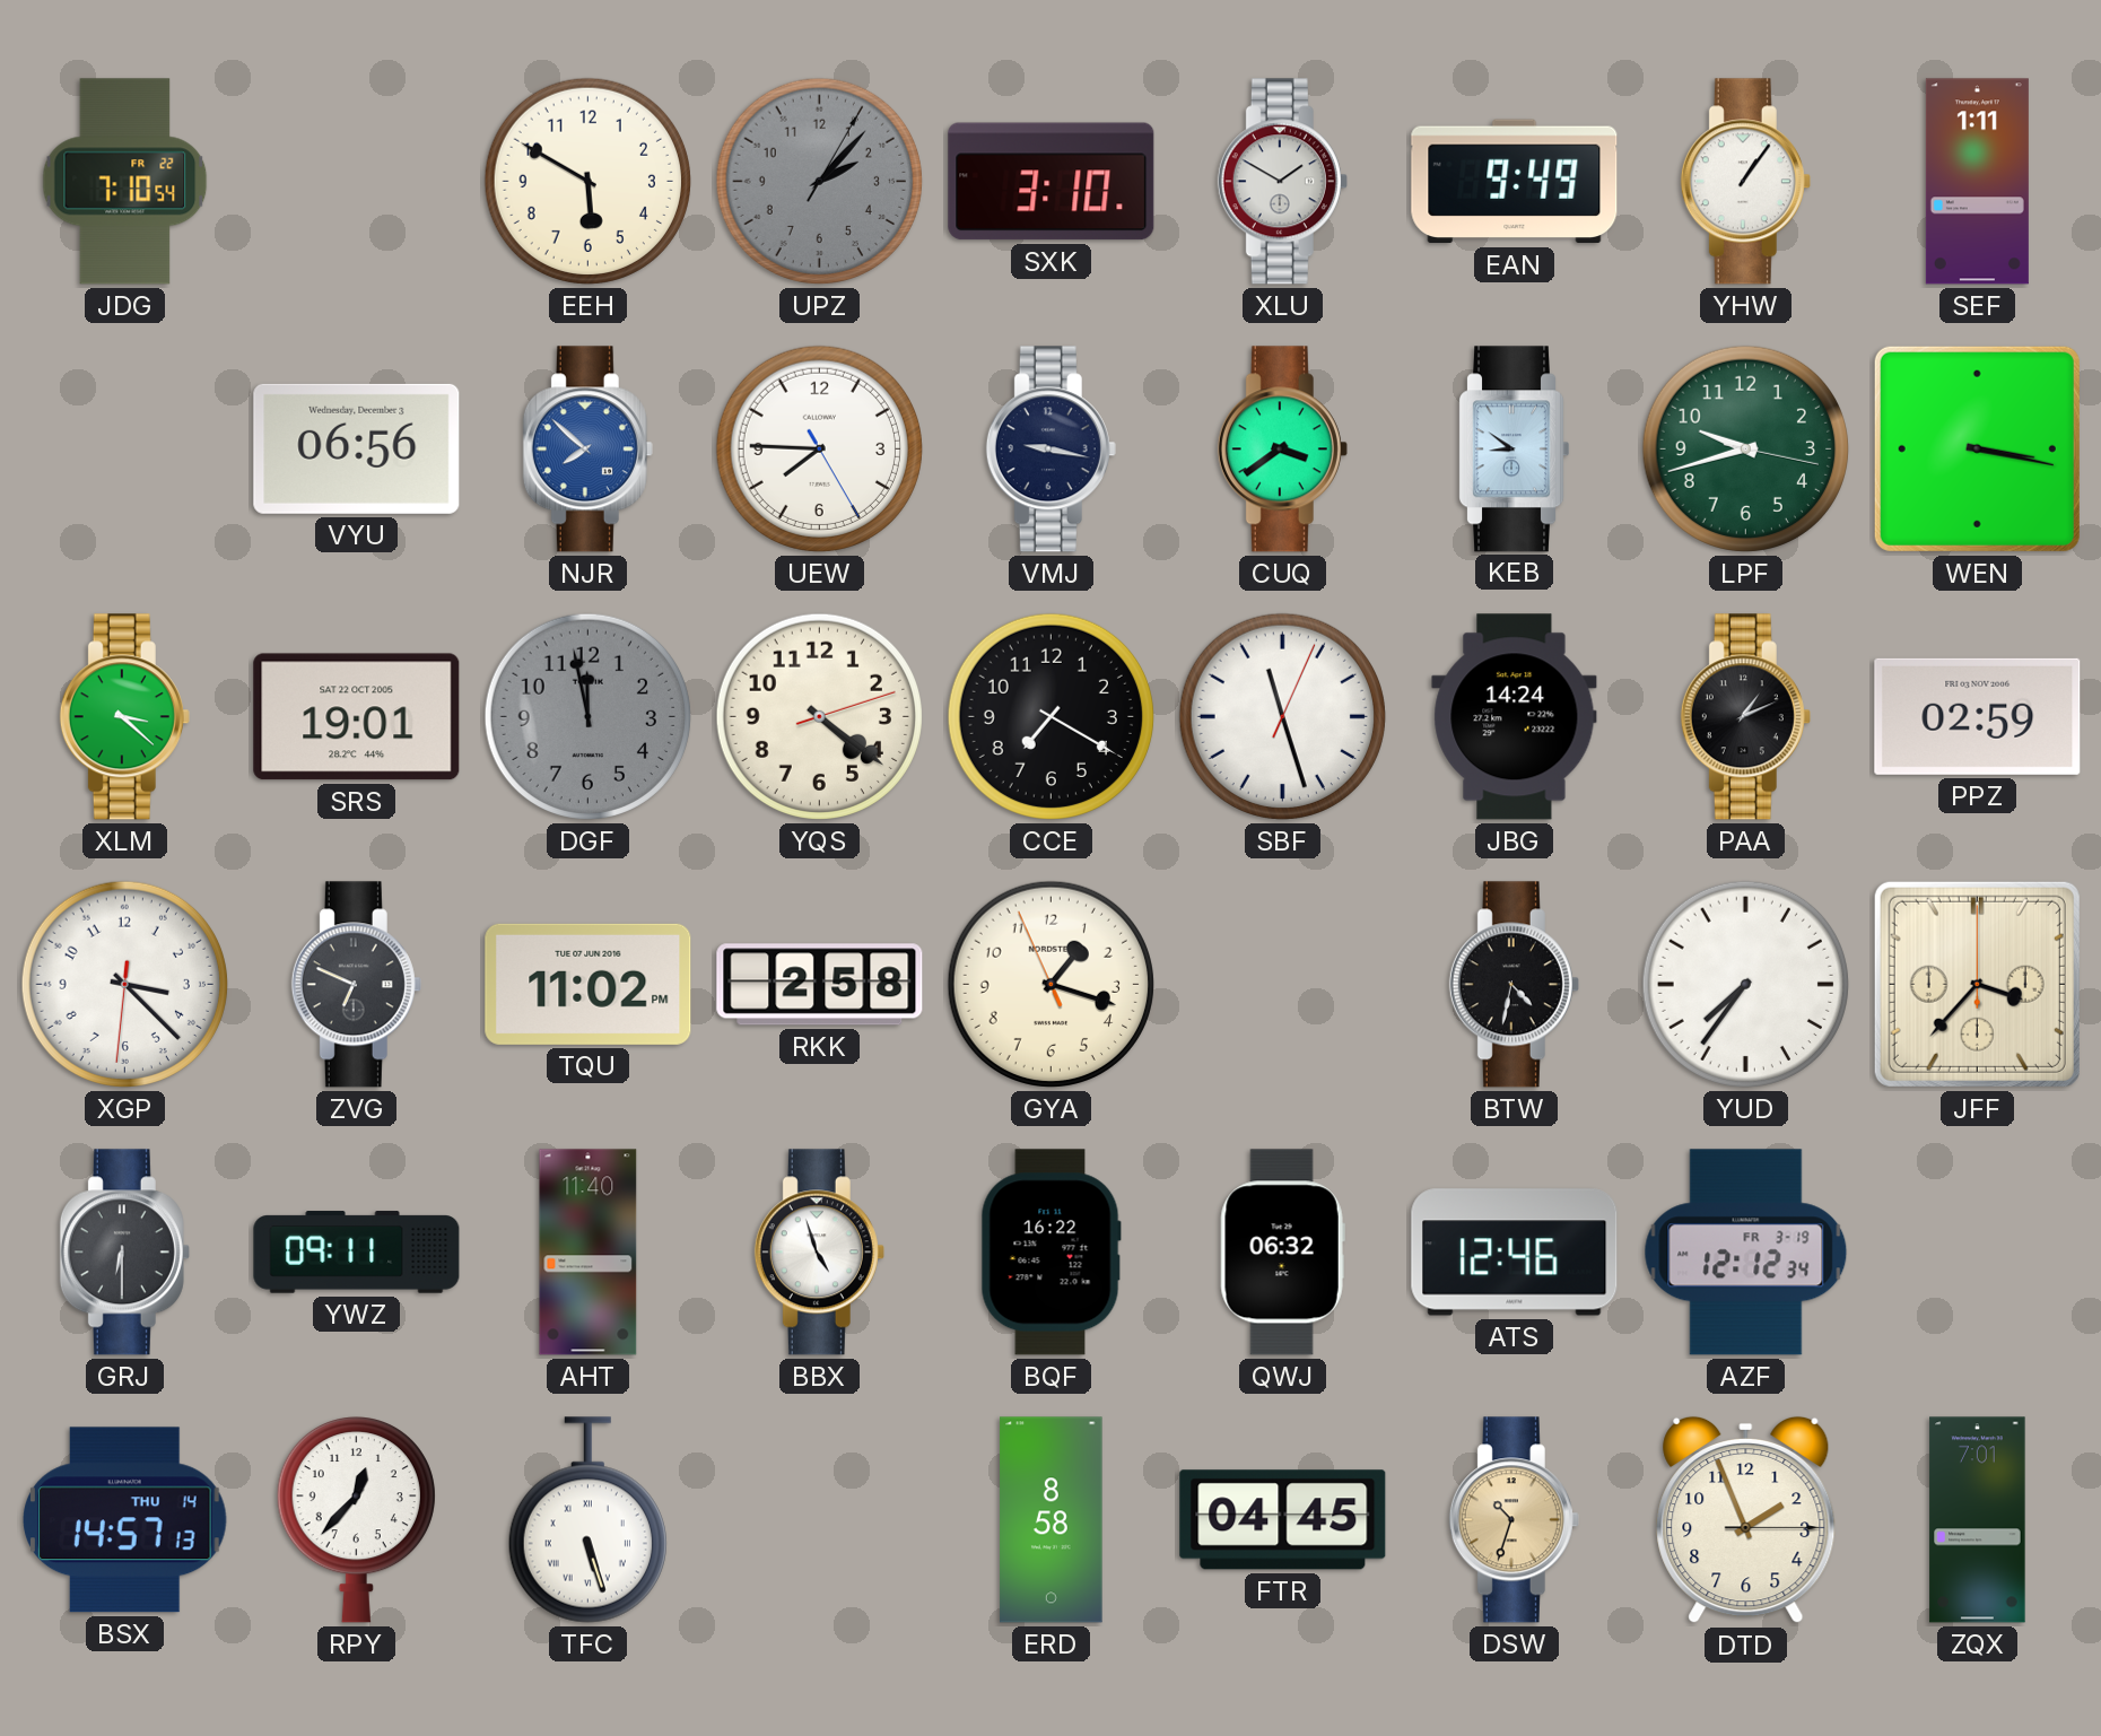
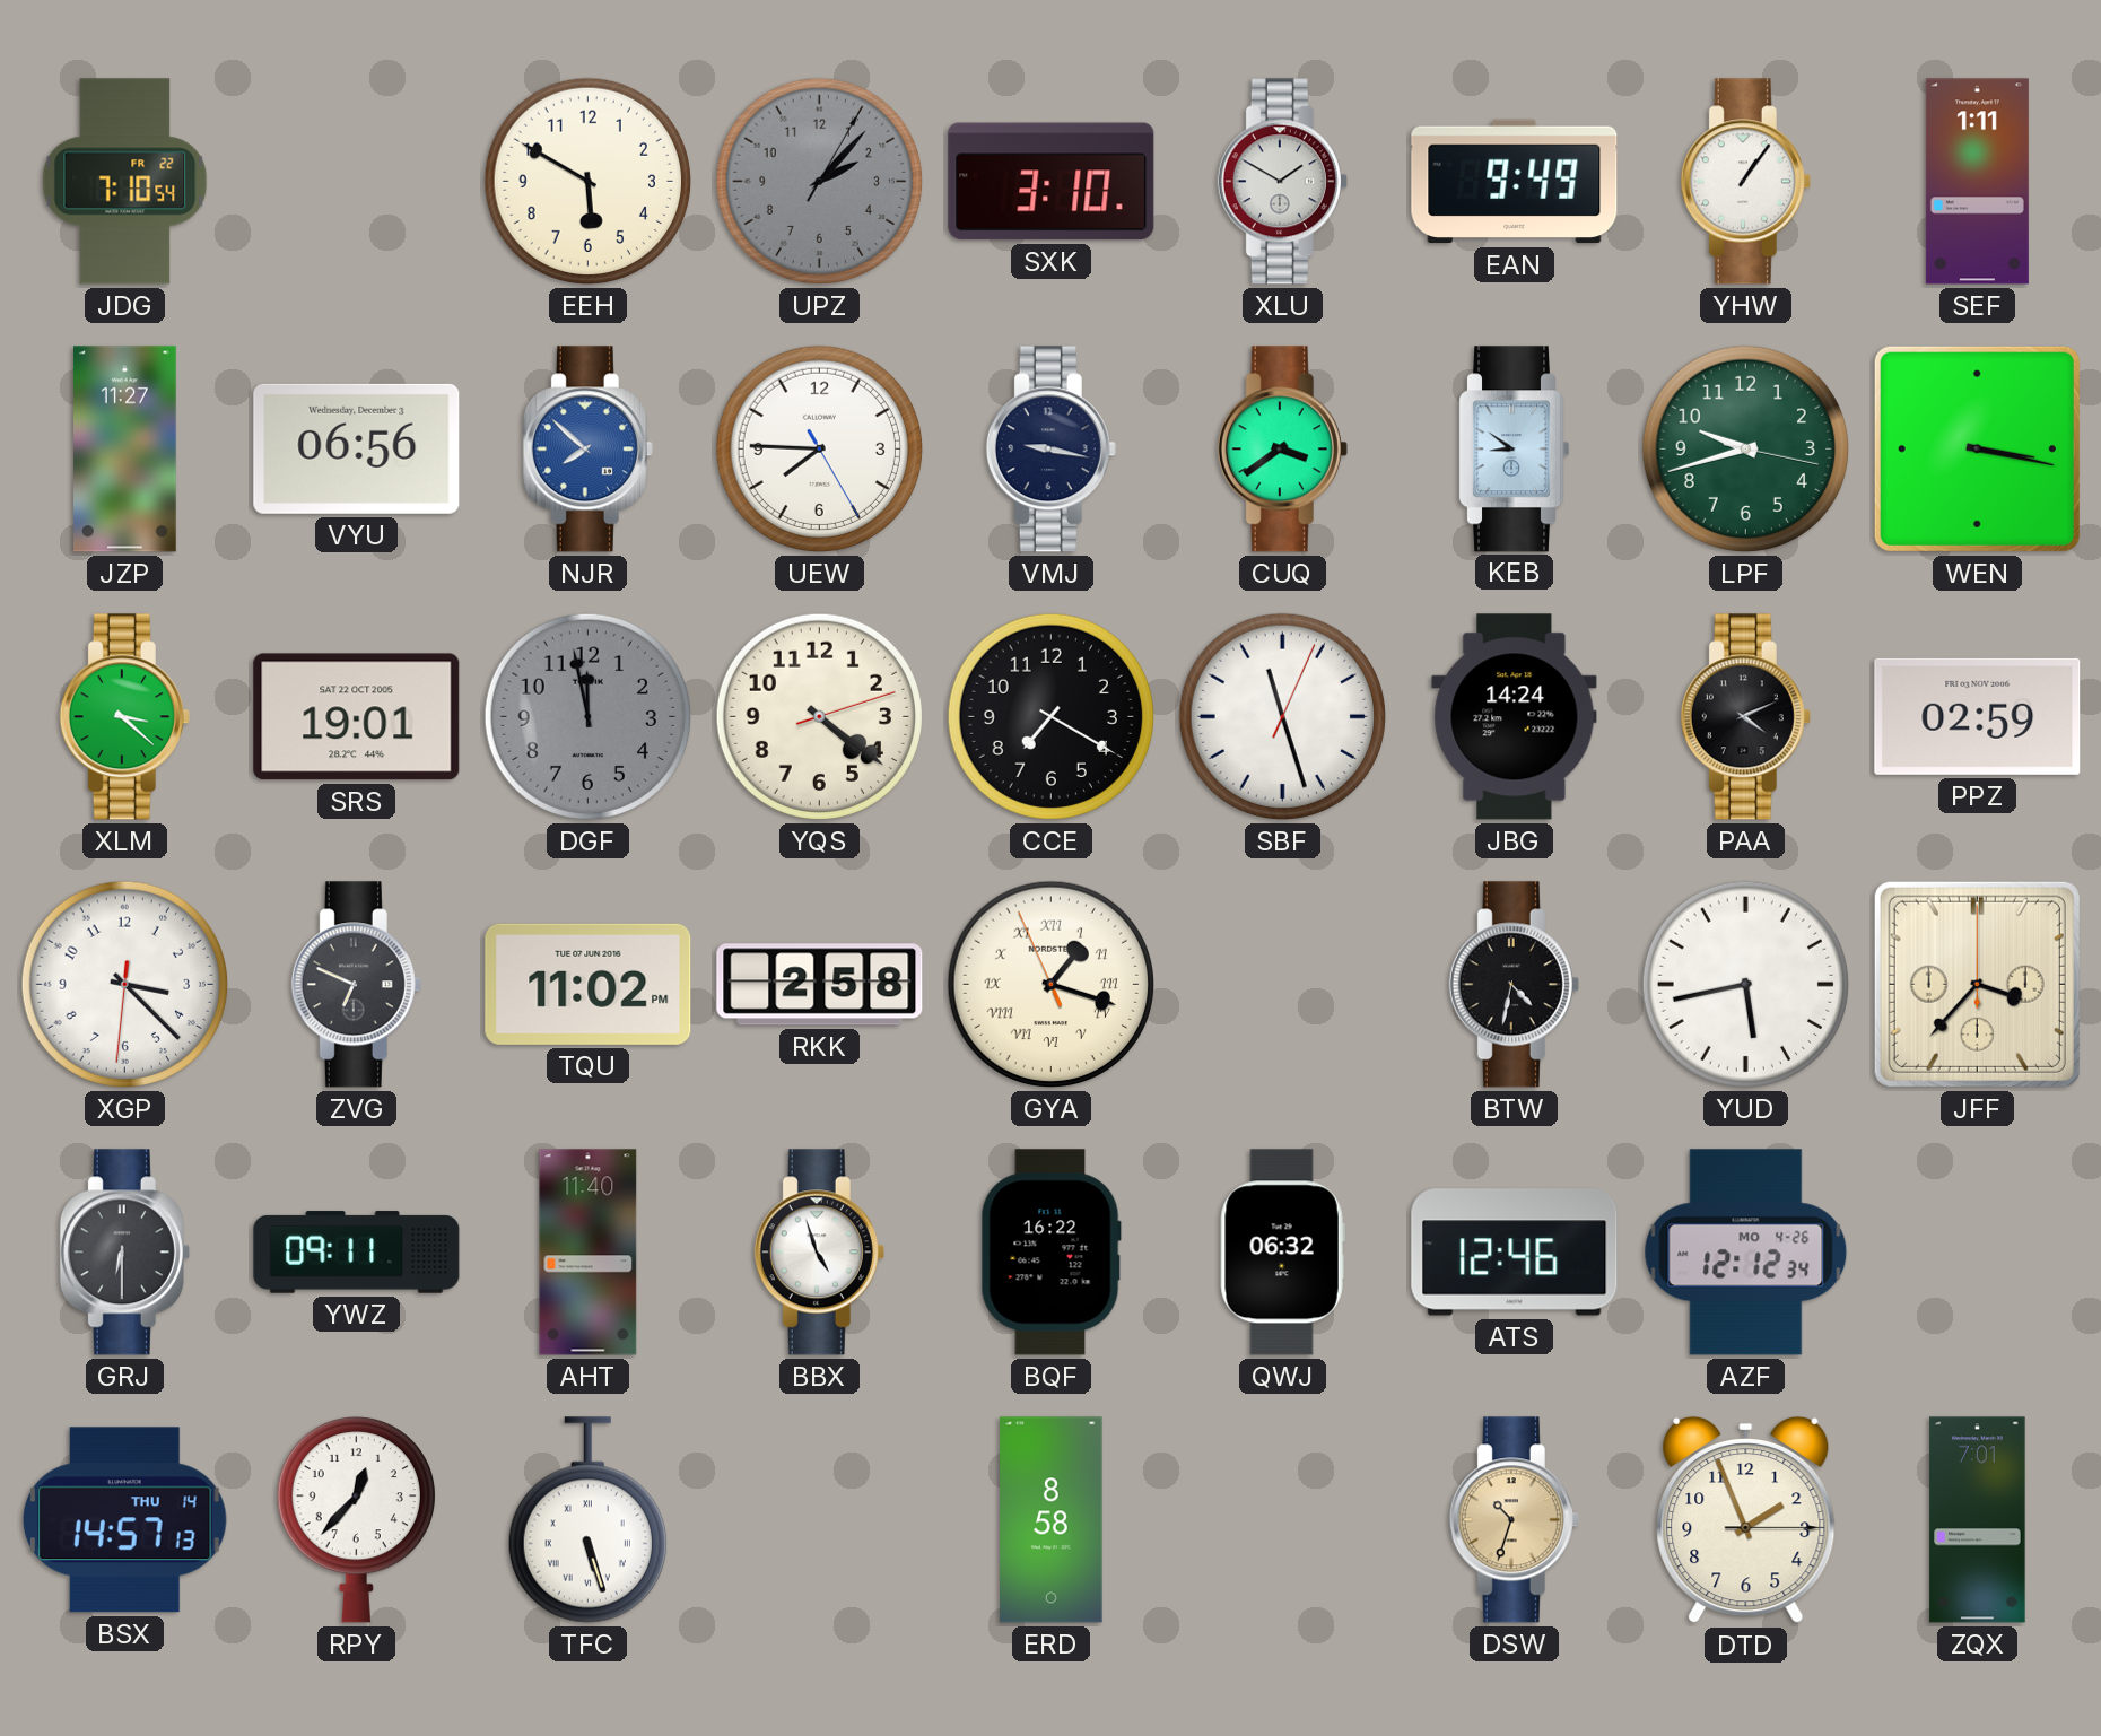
JZP: none -> 11:27
PAA: 1:11 -> 4:11
GYA numerals: Arabic -> Roman
YUD: 7:36 -> 5:43
AZF date: FR 3-19 -> MO 4-26
FTR: 04:45 -> none
